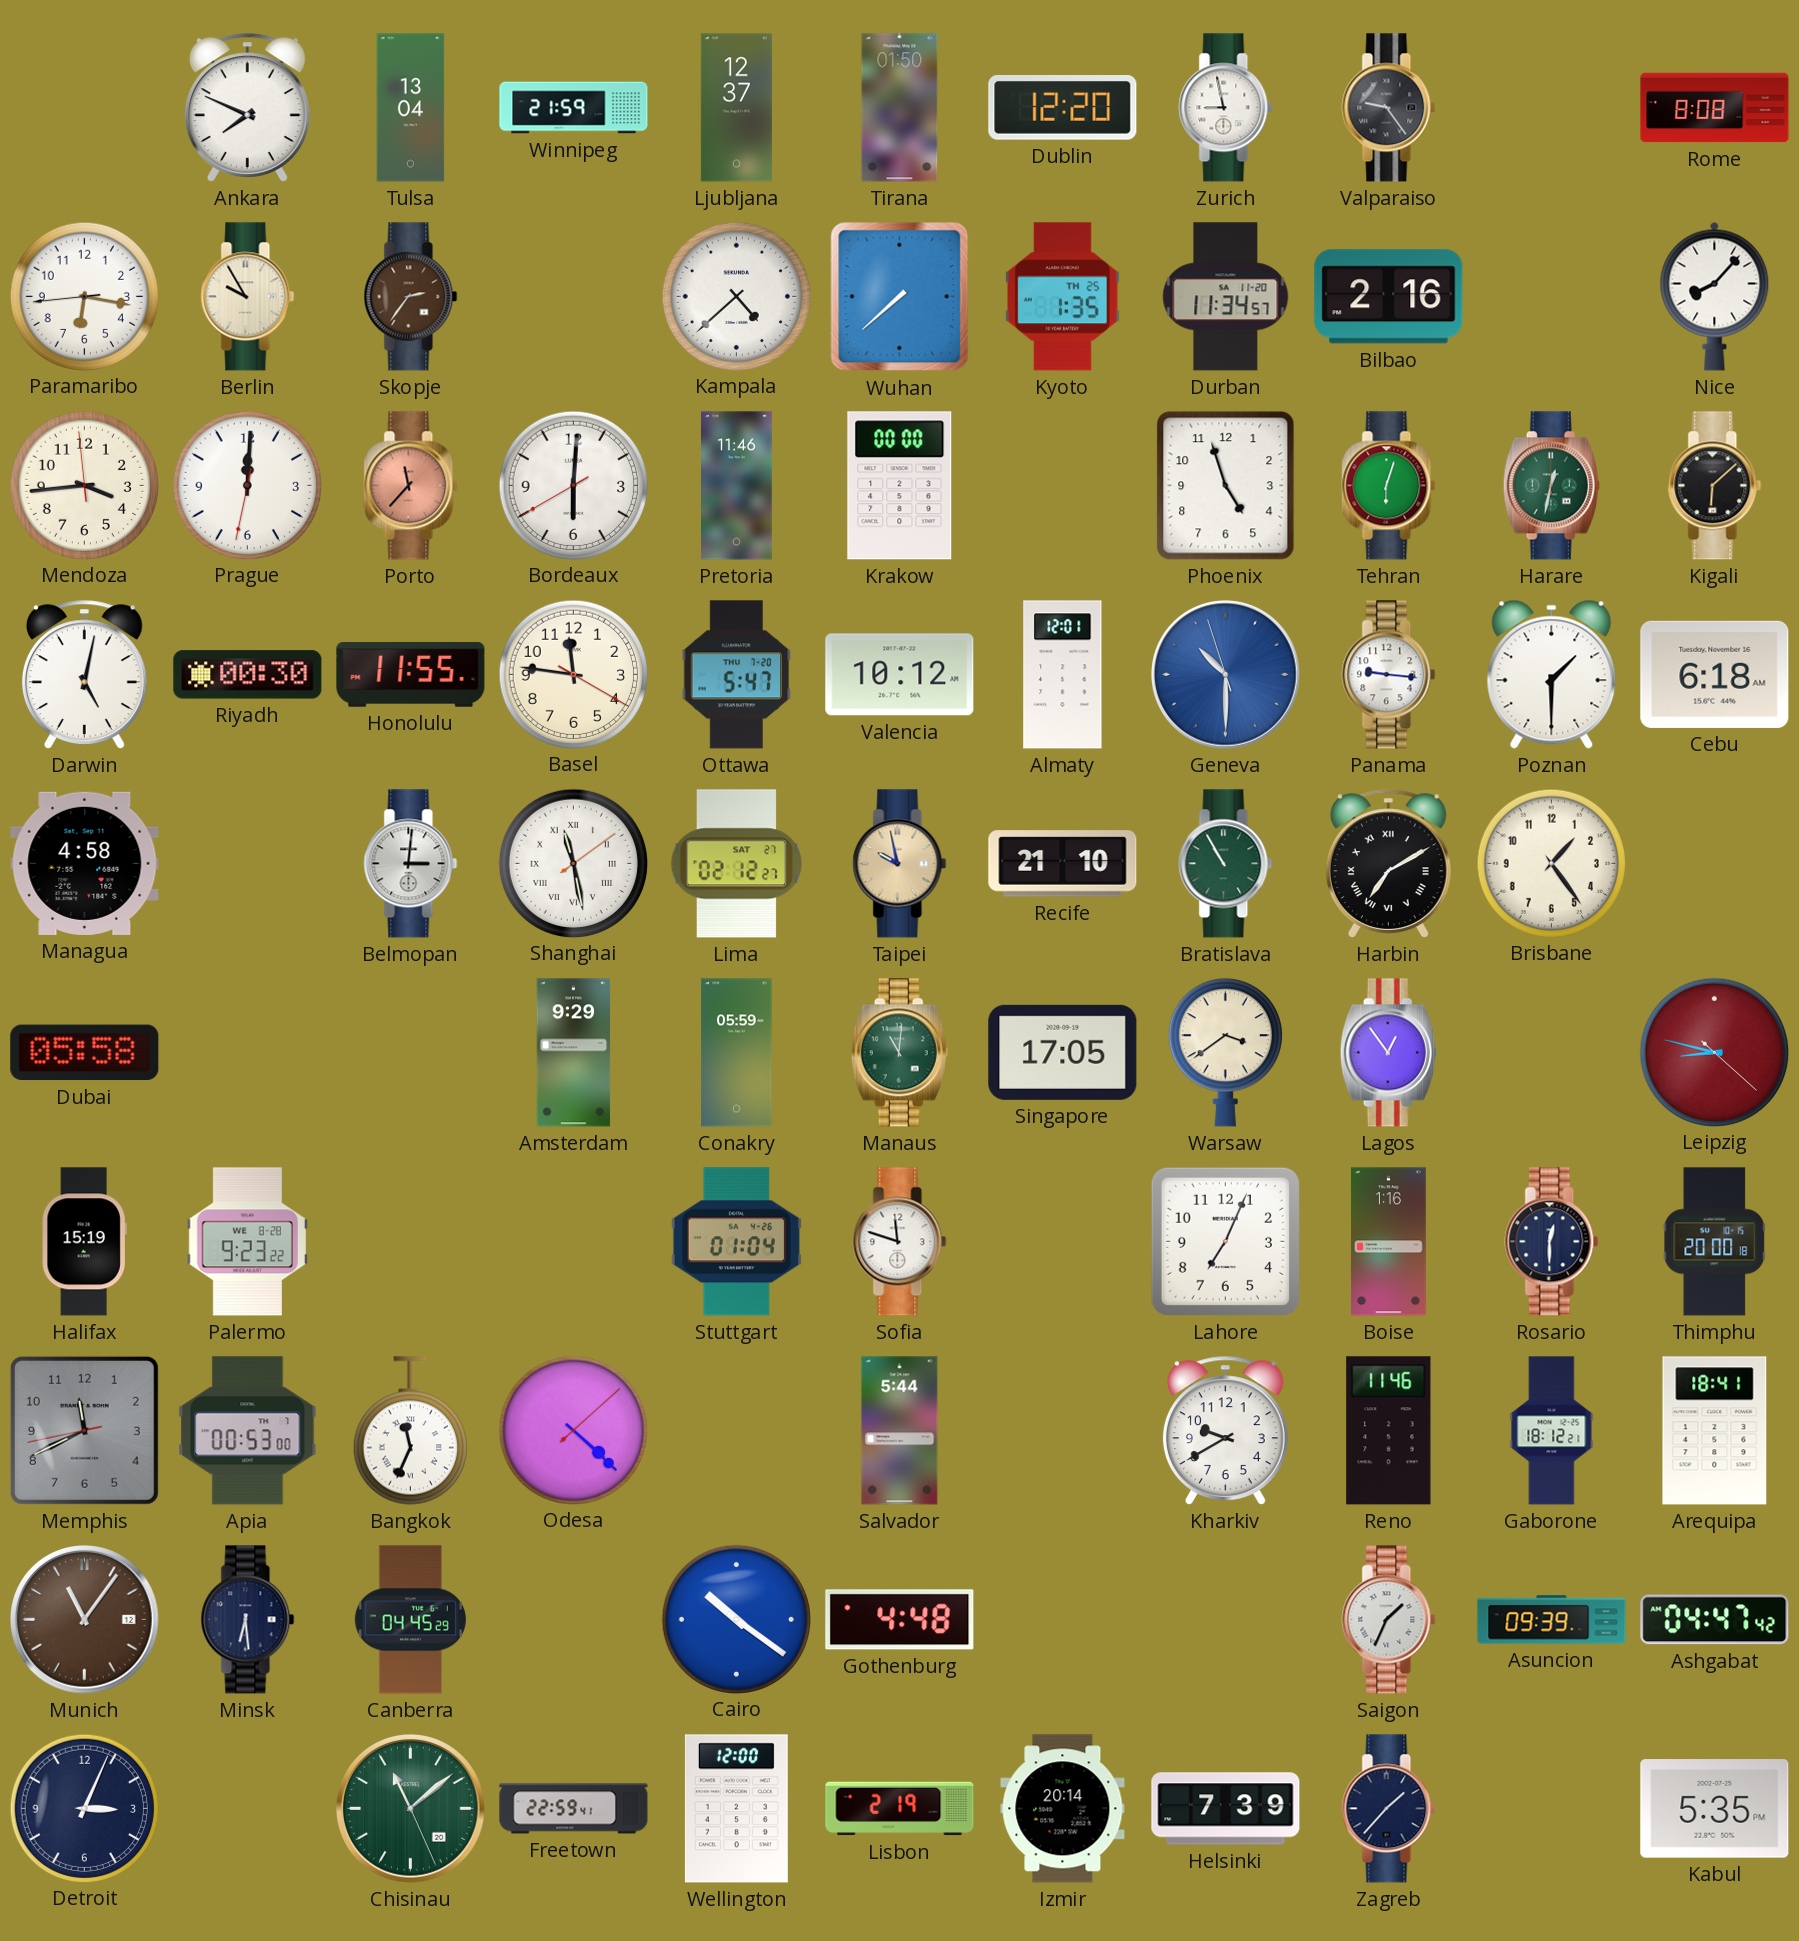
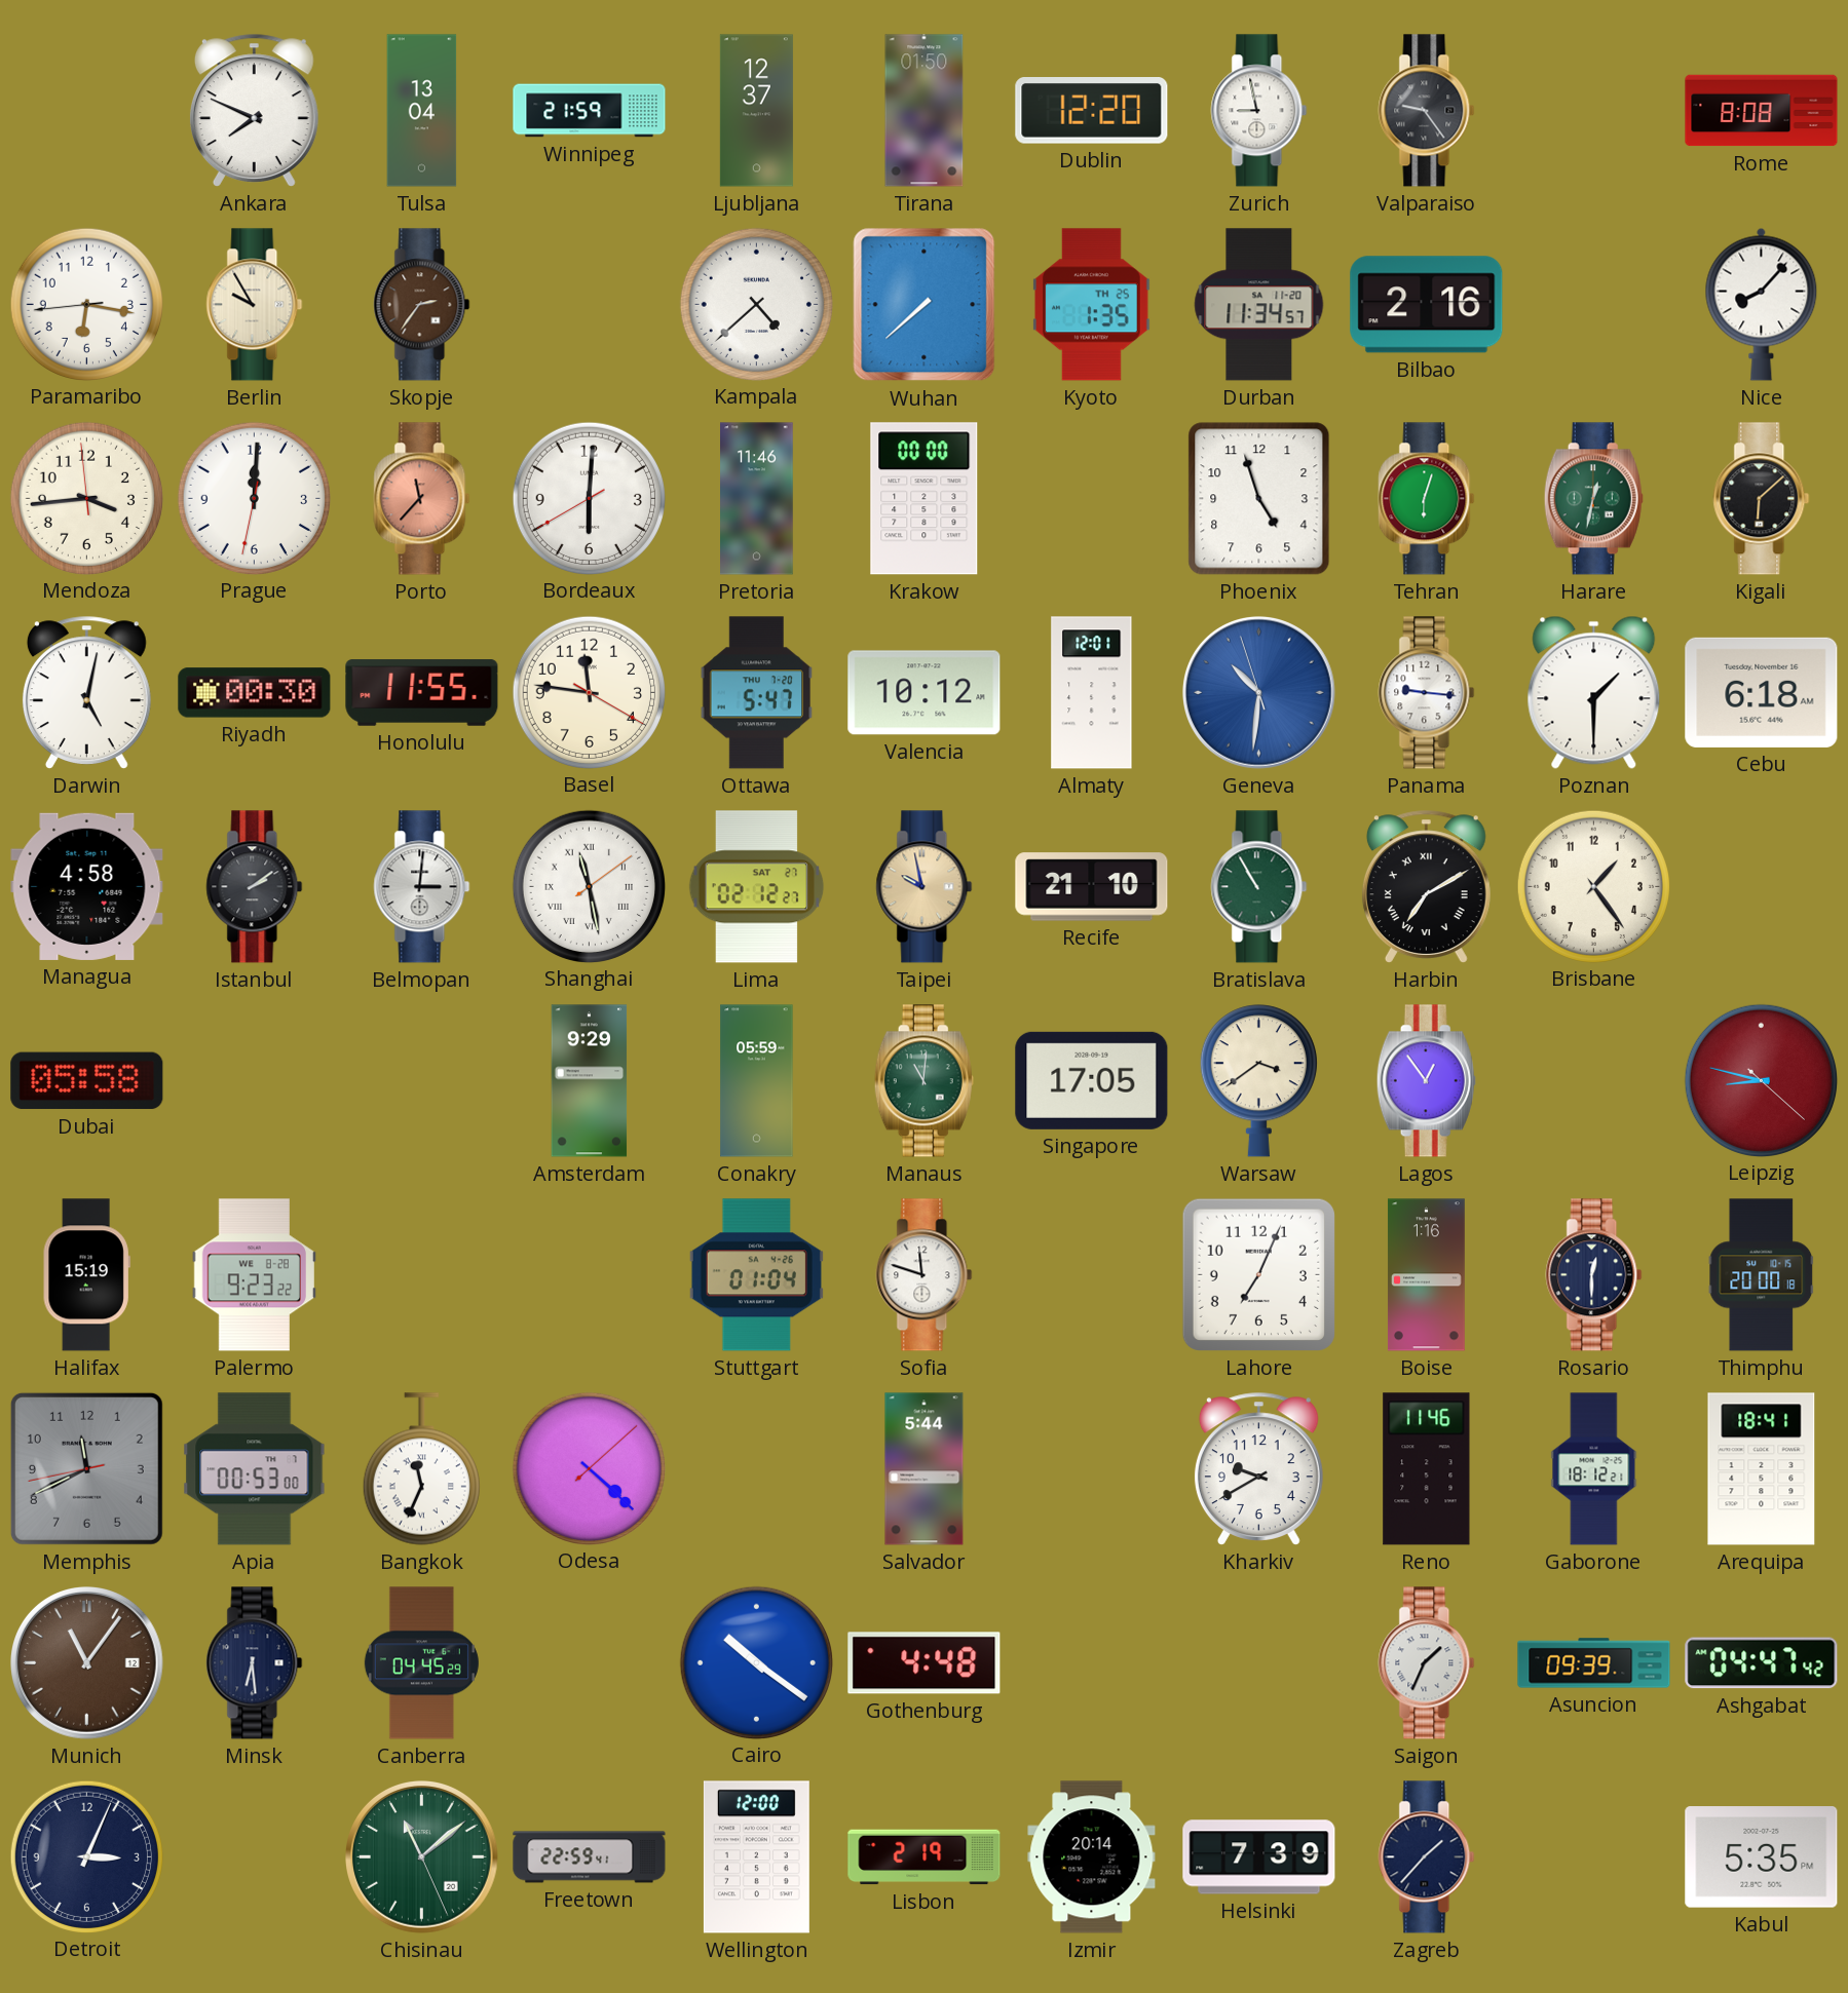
Geneva: 10:29 -> 10:30
Istanbul: none -> 2:09
